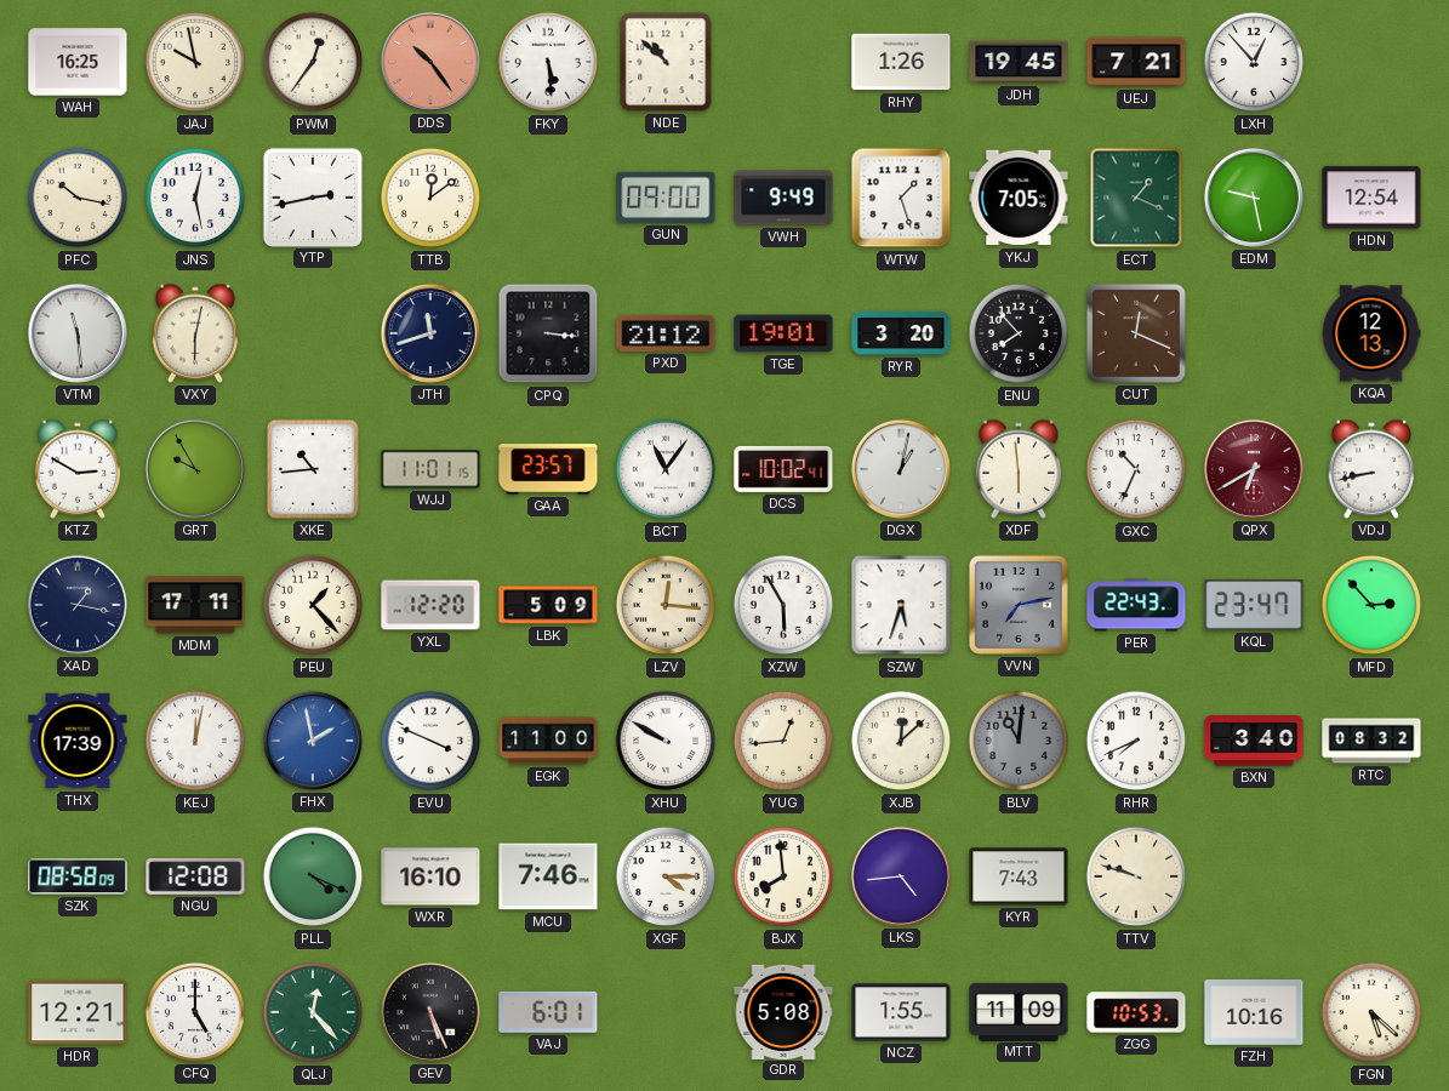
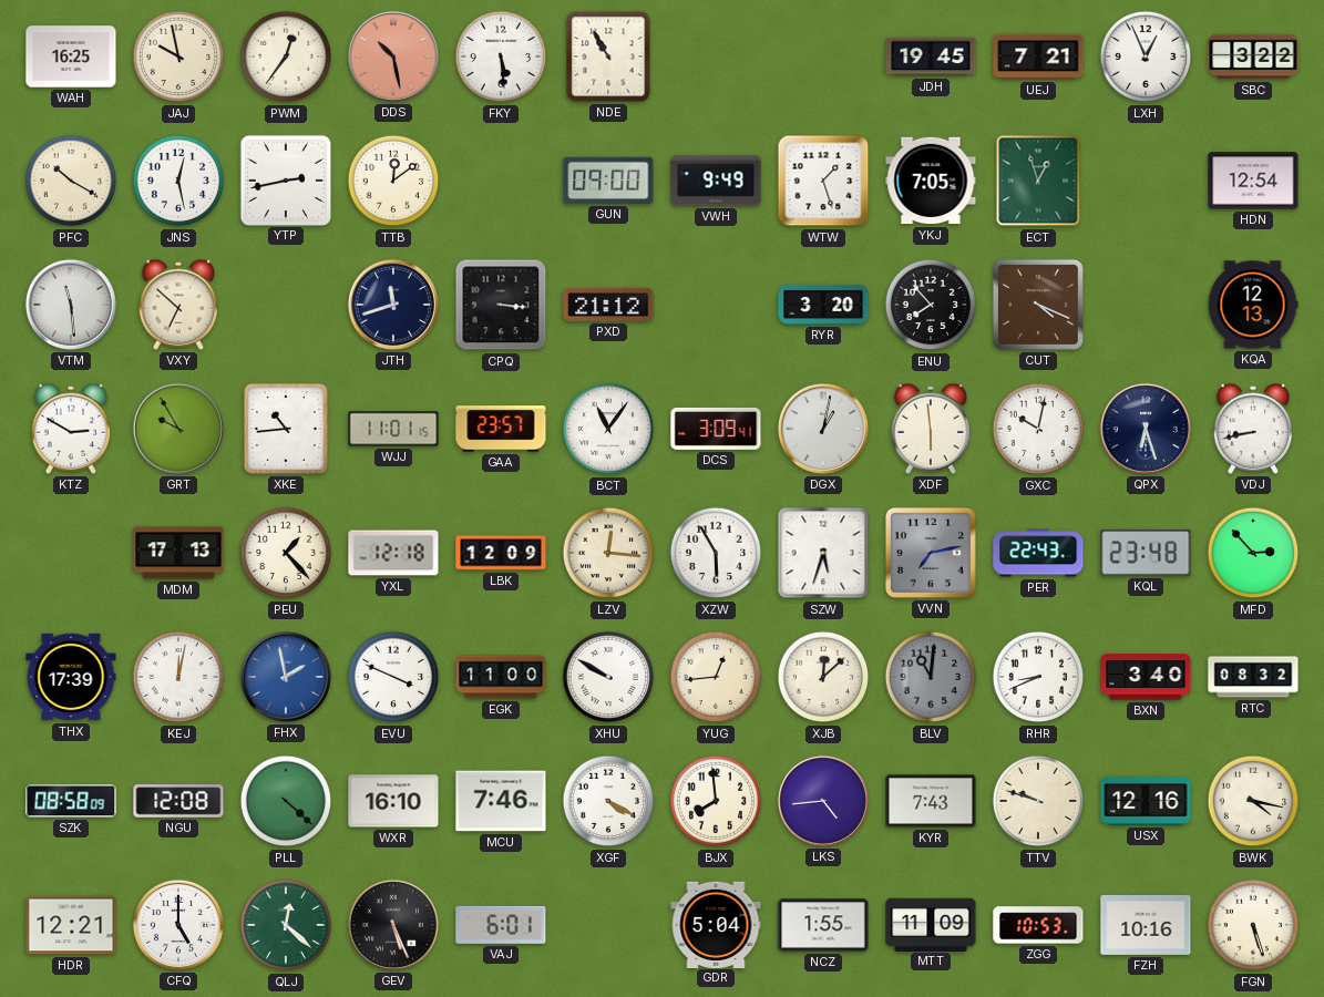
DDS: 10:24 -> 10:28
NDE: 10:52 -> 10:55
RHY: 1:26 -> none
LXH: 12:53 -> 12:56
SBC: none -> 3:22
PFC: 10:17 -> 10:20
ECT: 1:19 -> 12:57
EDM: 9:28 -> none
VXY: 6:02 -> 6:52
TGE: 19:01 -> none
CUT: 12:19 -> 4:19
DCS: 10:02 -> 3:09
GXC: 10:34 -> 10:02
QPX: 6:40 -> 6:27
QPX dial: burgundy -> navy
XAD: 1:17 -> none
MDM: 17:11 -> 17:13
YXL: 12:20 -> 12:18
LBK: 5:09 -> 12:09
KQL: 23:47 -> 23:48
RHR: 7:41 -> 8:41
PLL: 4:19 -> 4:22
XGF: 4:15 -> 4:20
USX: none -> 12:16
BWK: none -> 4:17
QLJ: 12:23 -> 12:22
GDR: 5:08 -> 5:04
FGN: 5:22 -> 5:27
